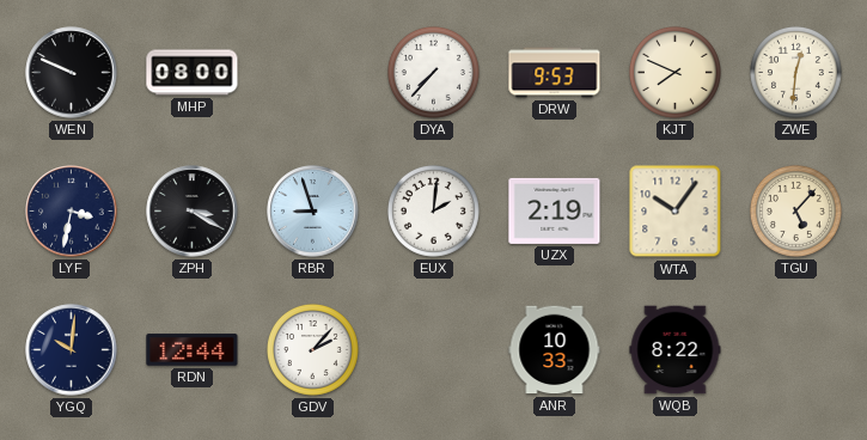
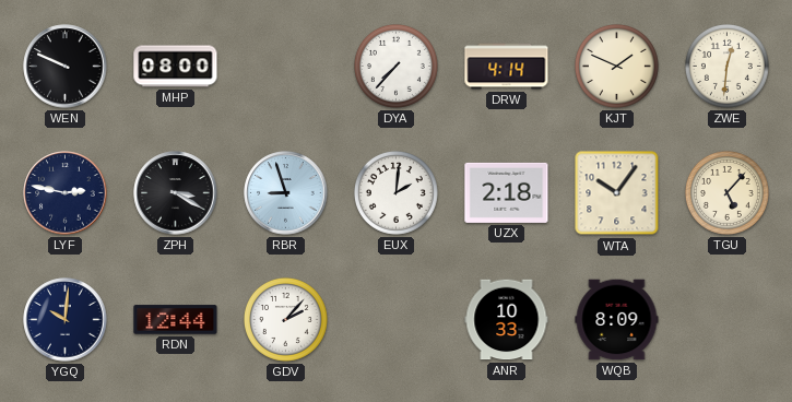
DRW: 9:53 -> 4:14
KJT: 7:49 -> 1:49
LYF: 3:32 -> 2:47
UZX: 2:19 -> 2:18
WQB: 8:22 -> 8:09
